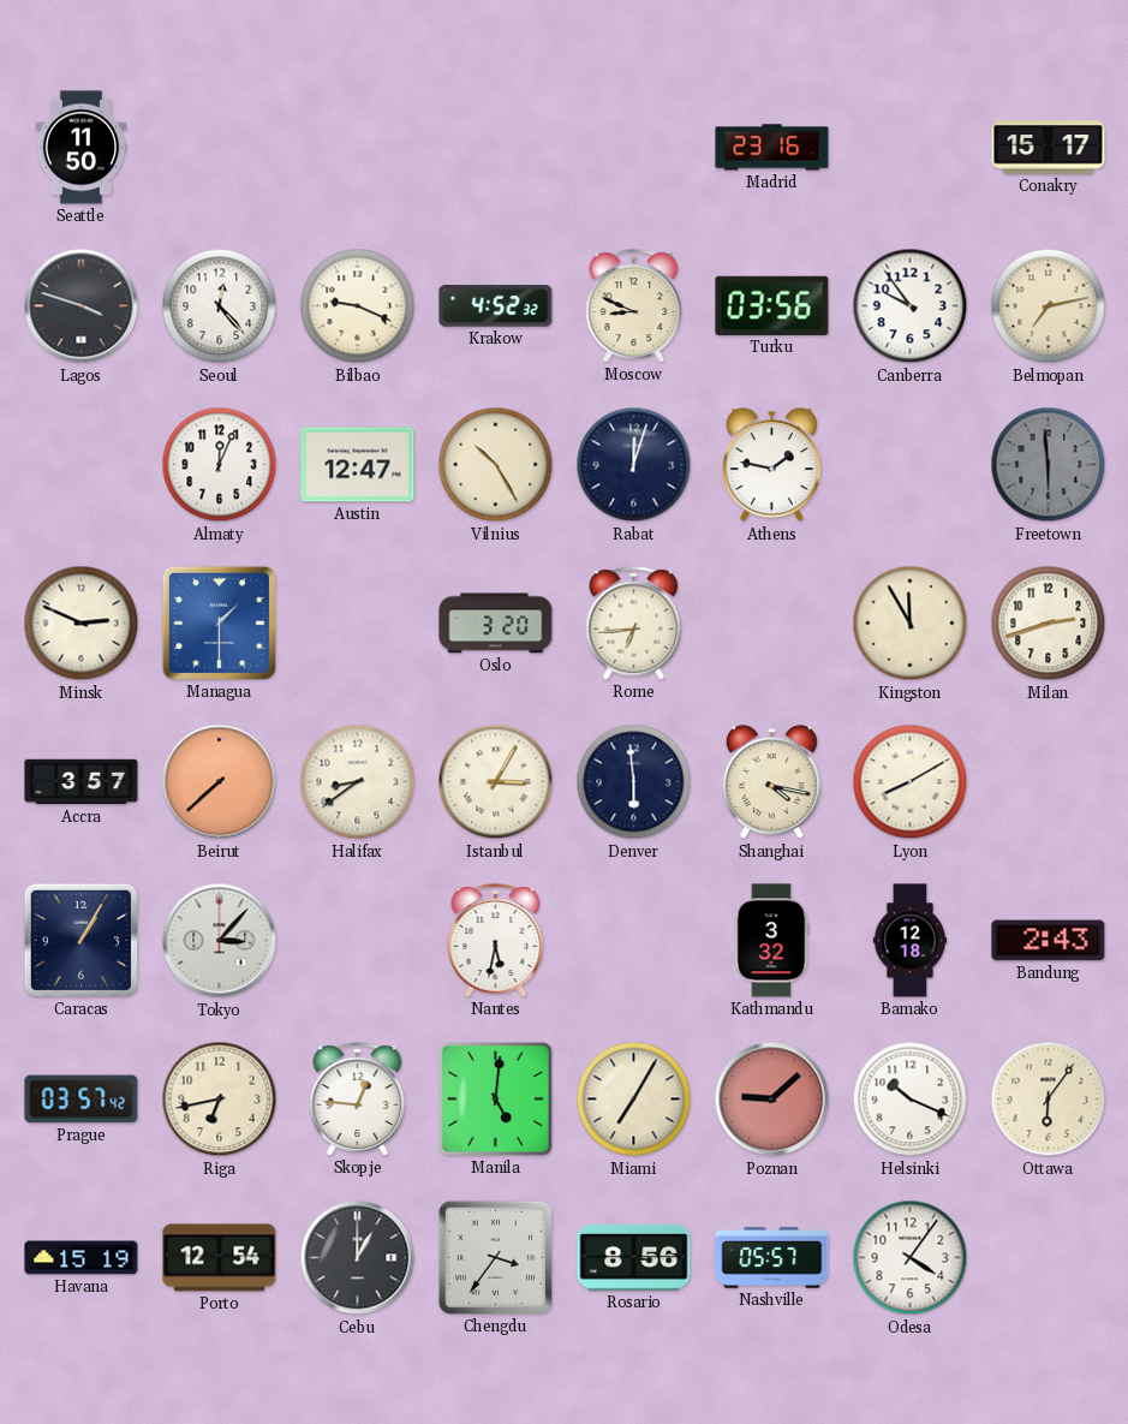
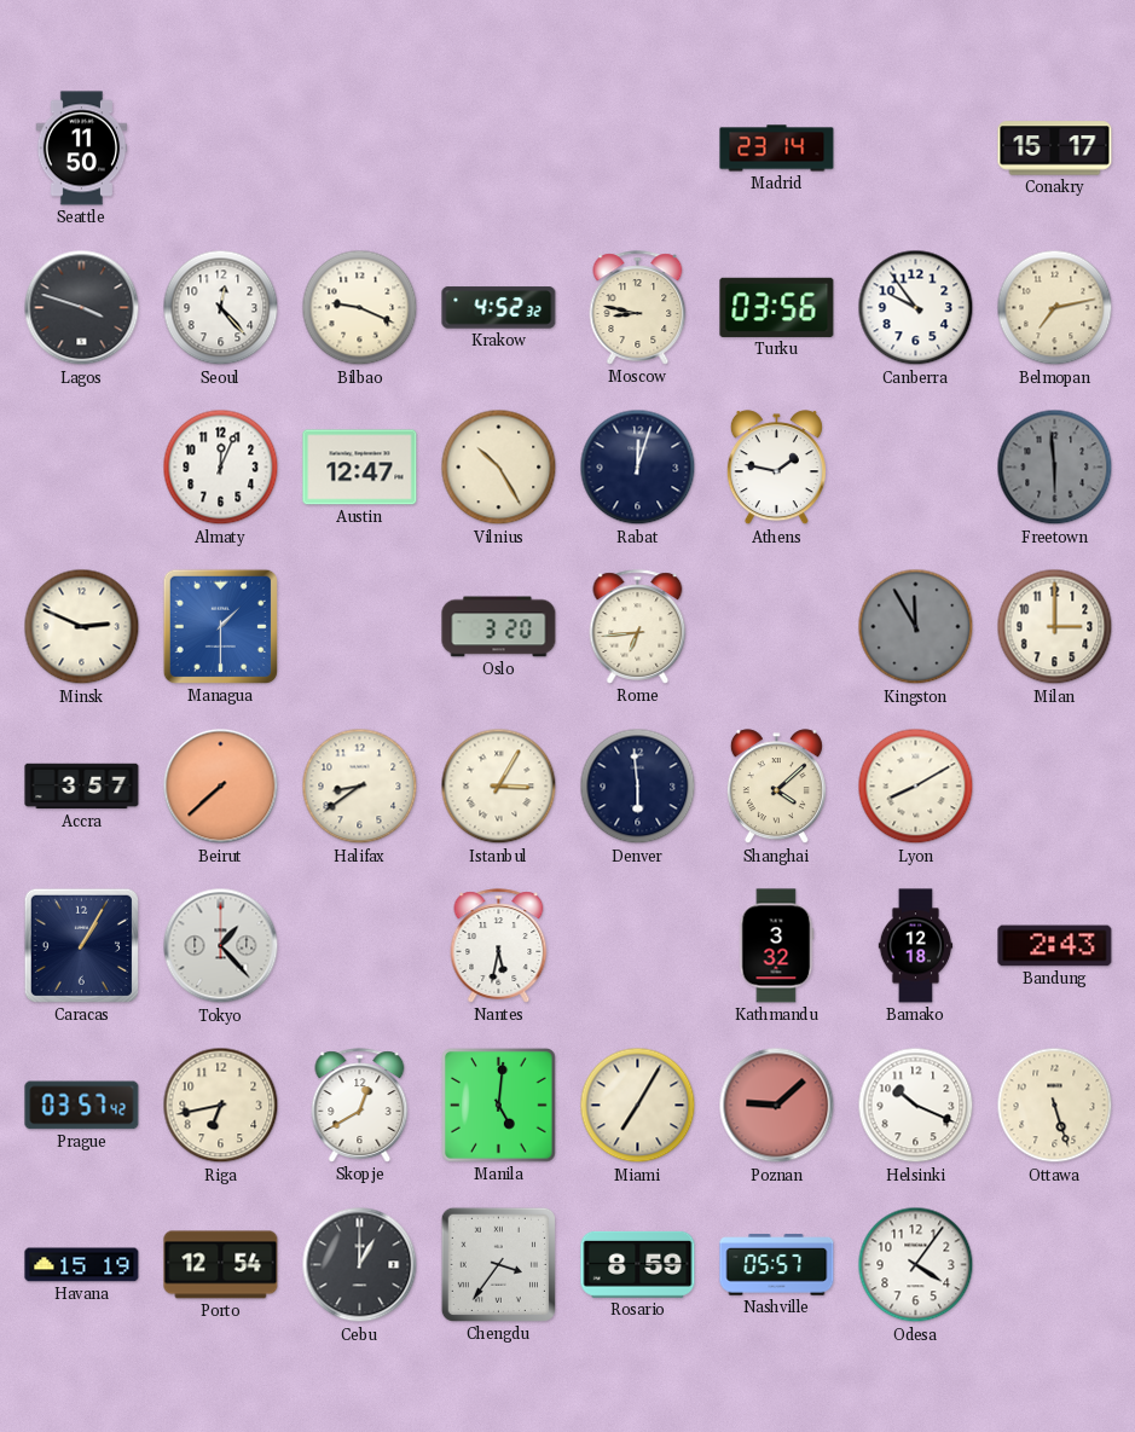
Madrid: 23:16 -> 23:14
Moscow: 8:49 -> 8:47
Kingston dial: cream -> grey
Milan: 2:42 -> 3:00
Shanghai: 4:17 -> 4:08
Tokyo: 3:07 -> 1:23
Skopje: 12:46 -> 12:40
Ottawa: 6:06 -> 5:27
Rosario: 8:56 -> 8:59
